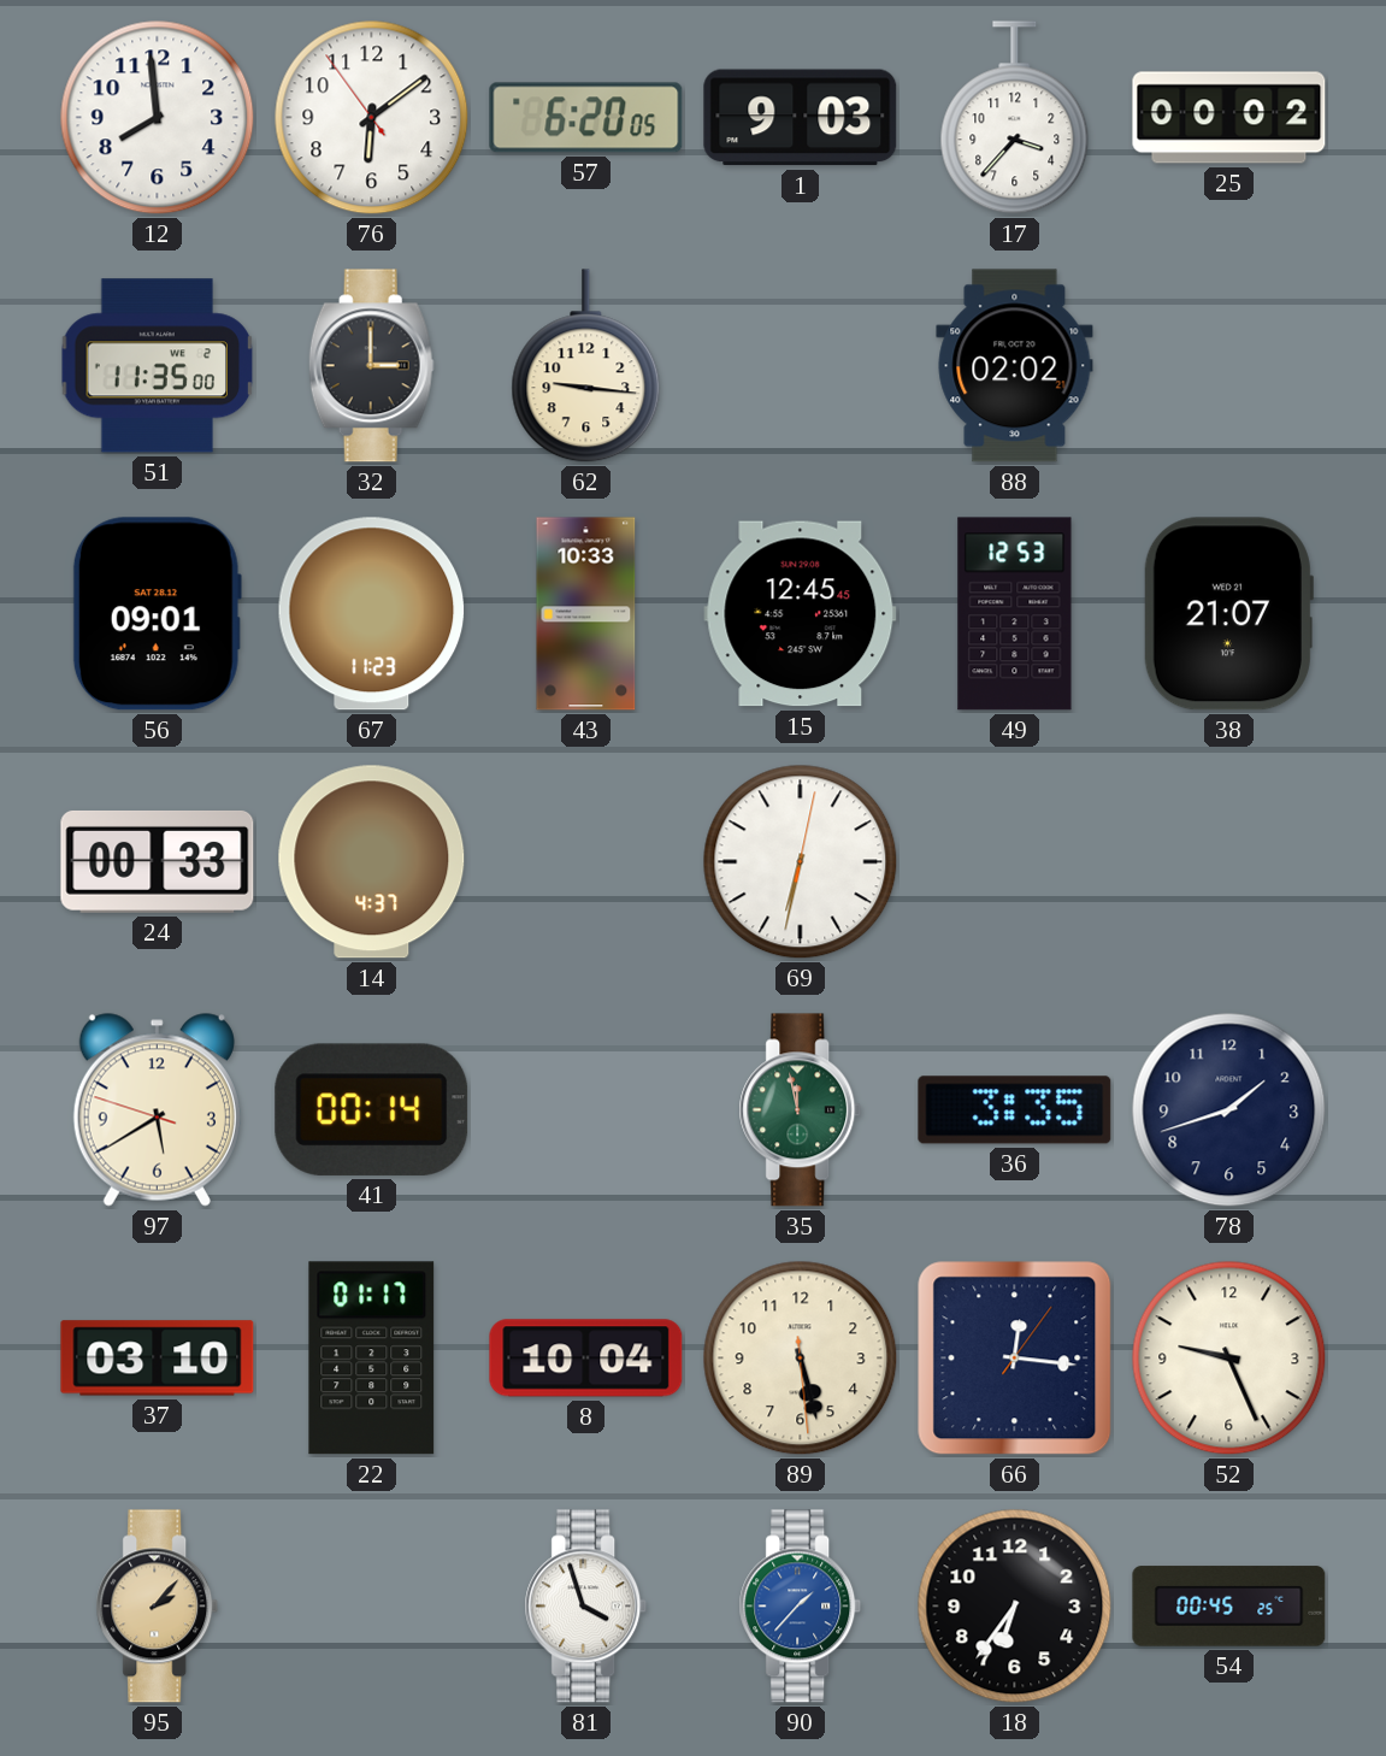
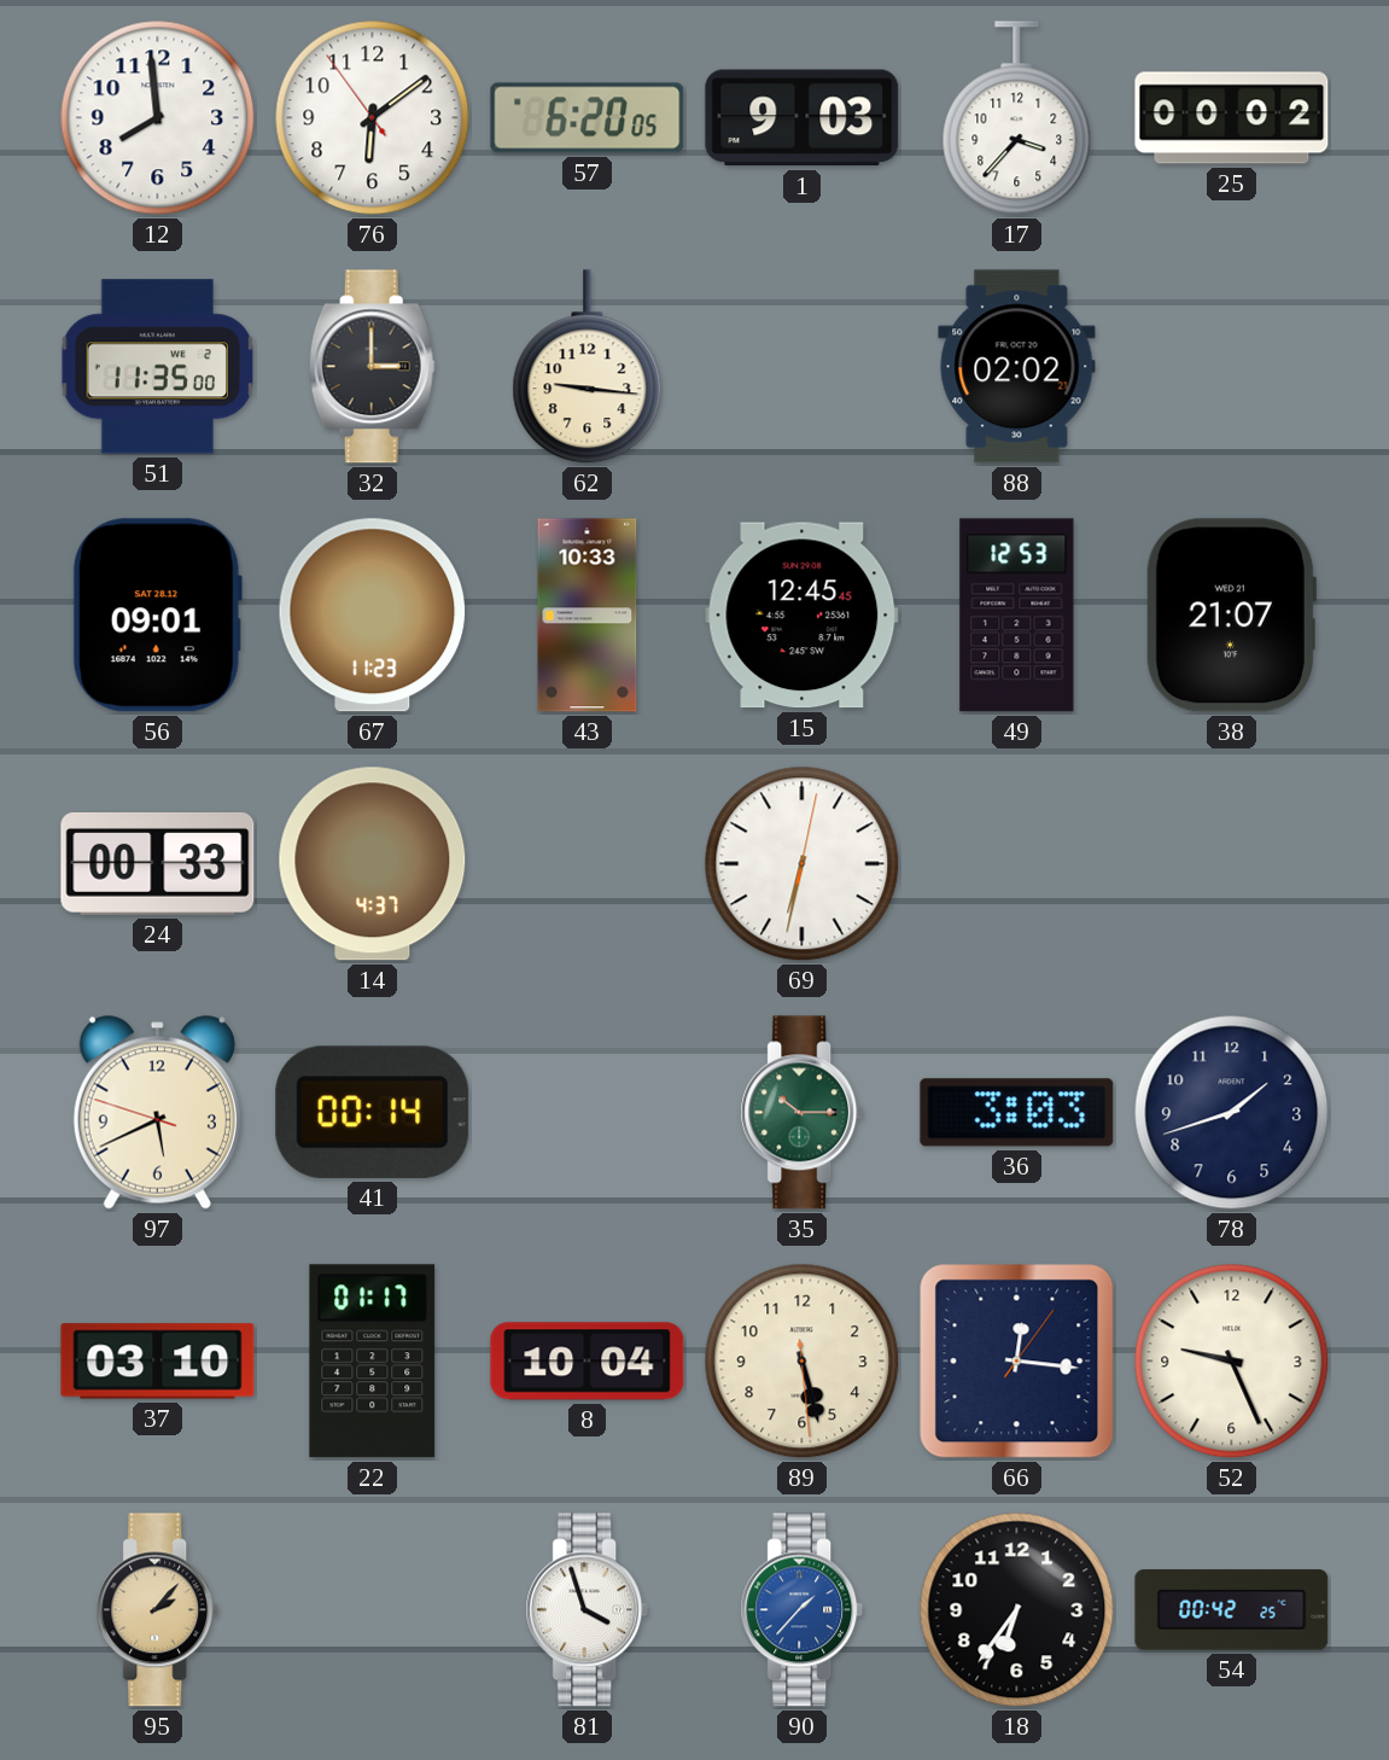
97: 5:39 -> 5:40
35: 11:58 -> 10:15
36: 3:35 -> 3:03
54: 00:45 -> 00:42
